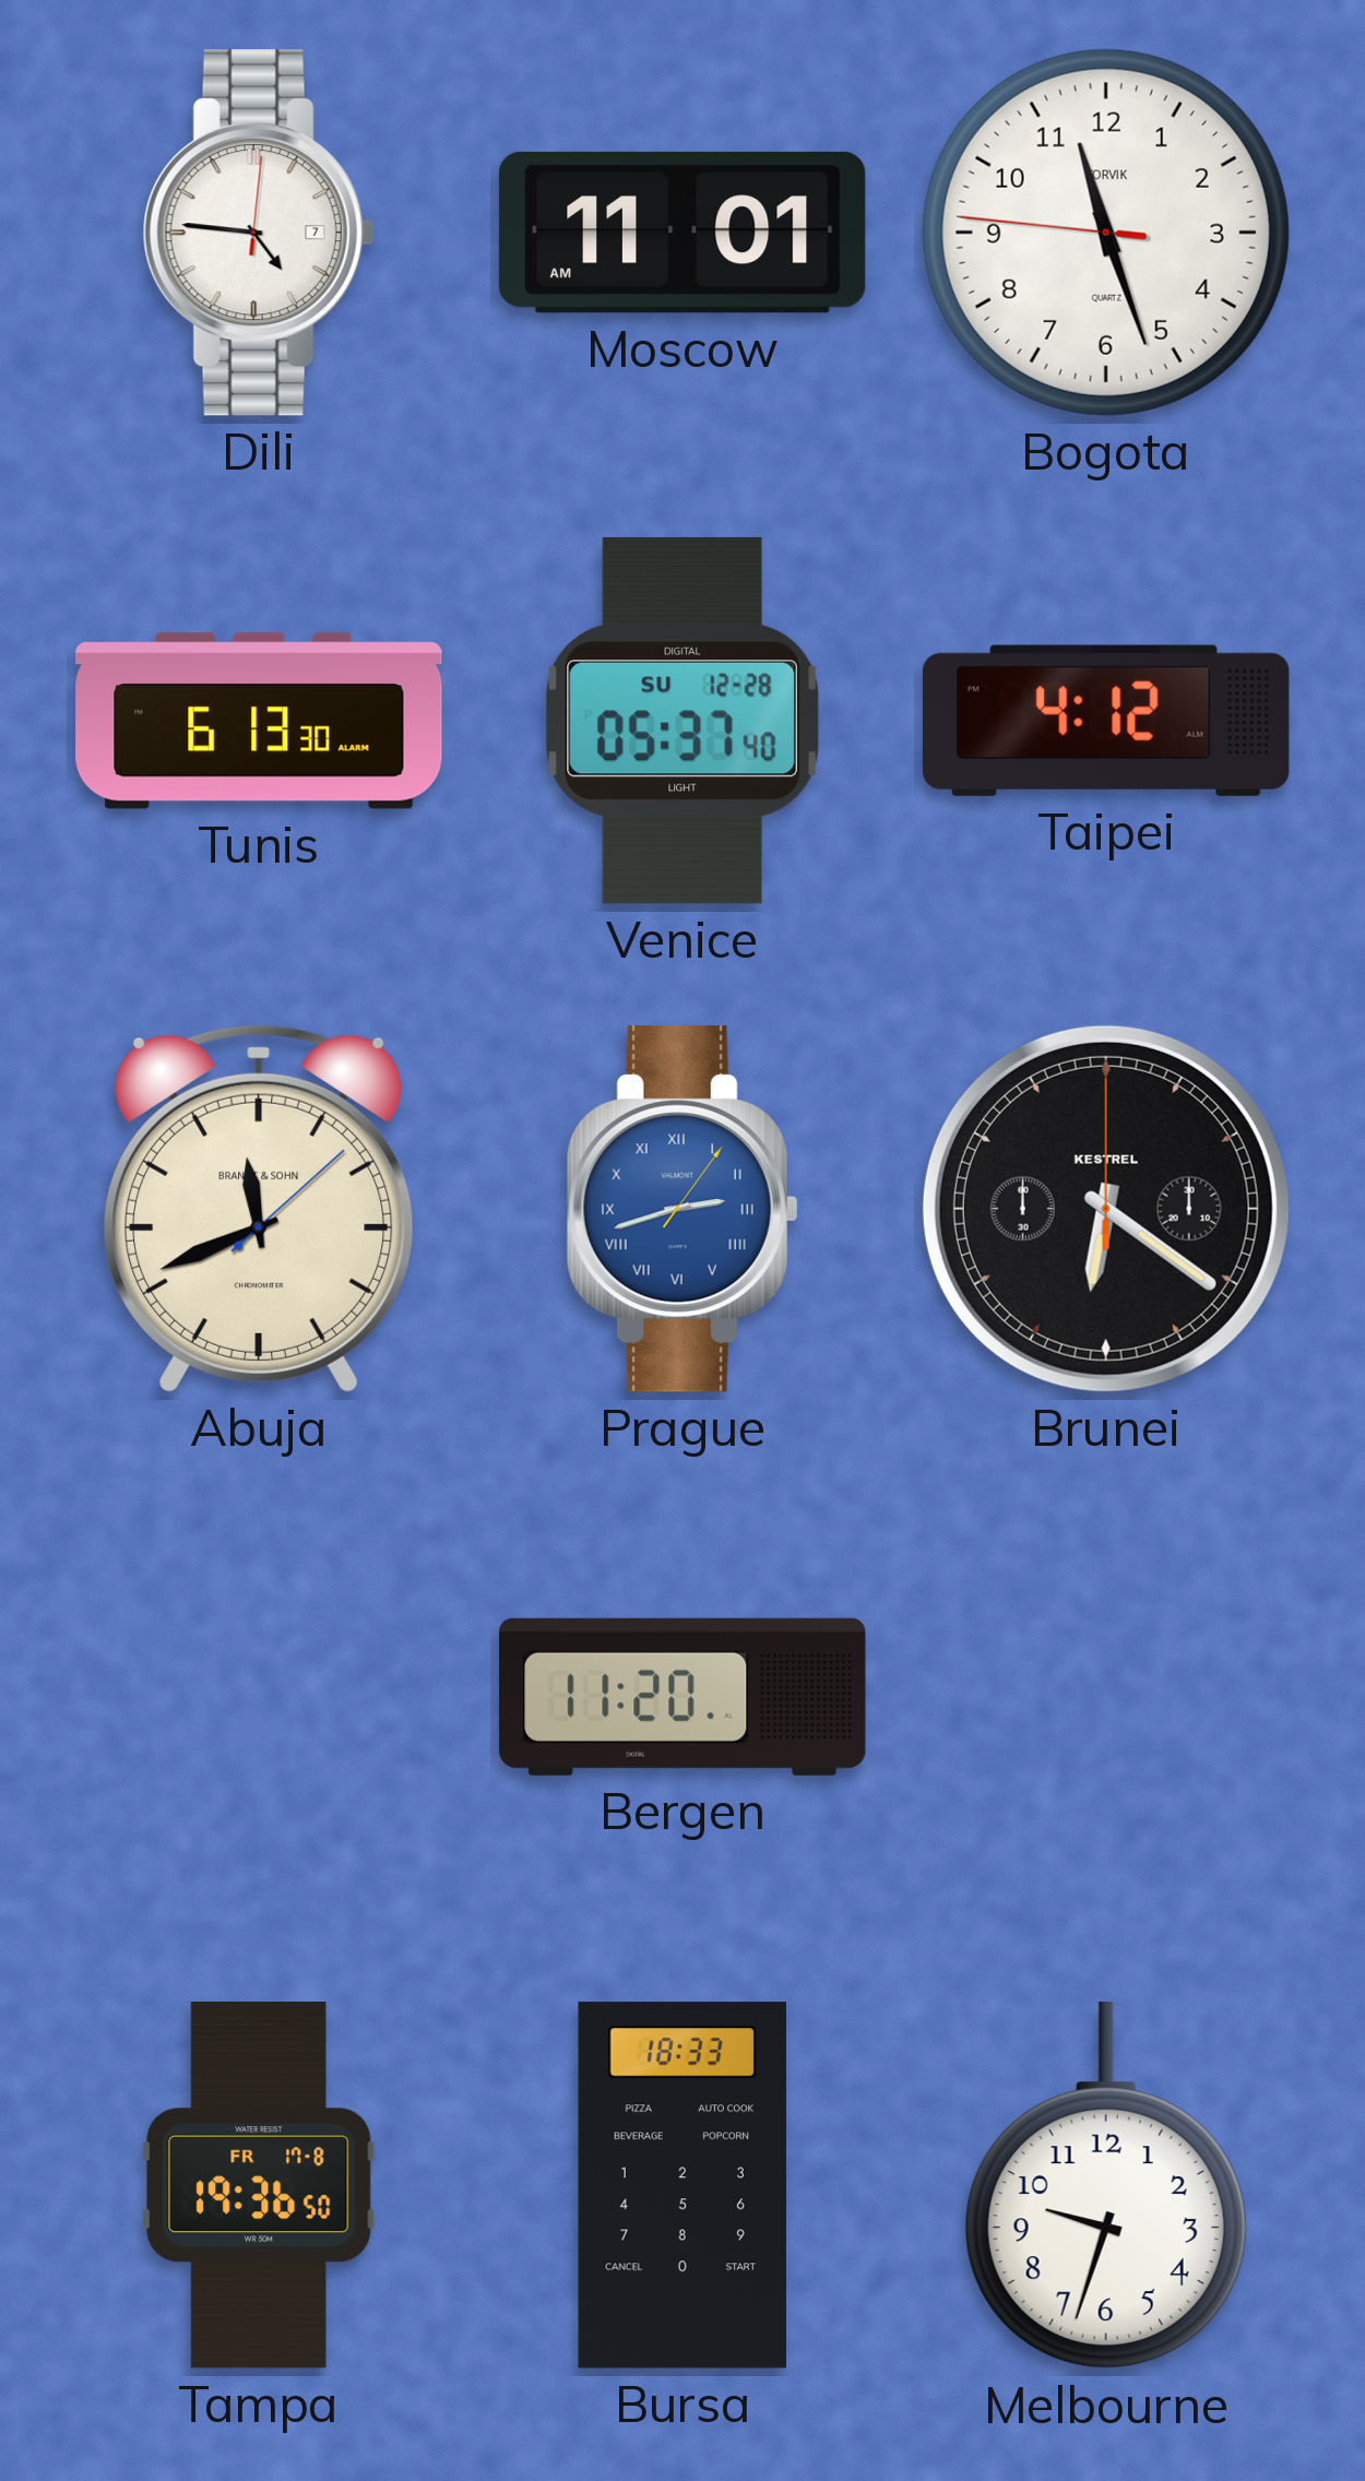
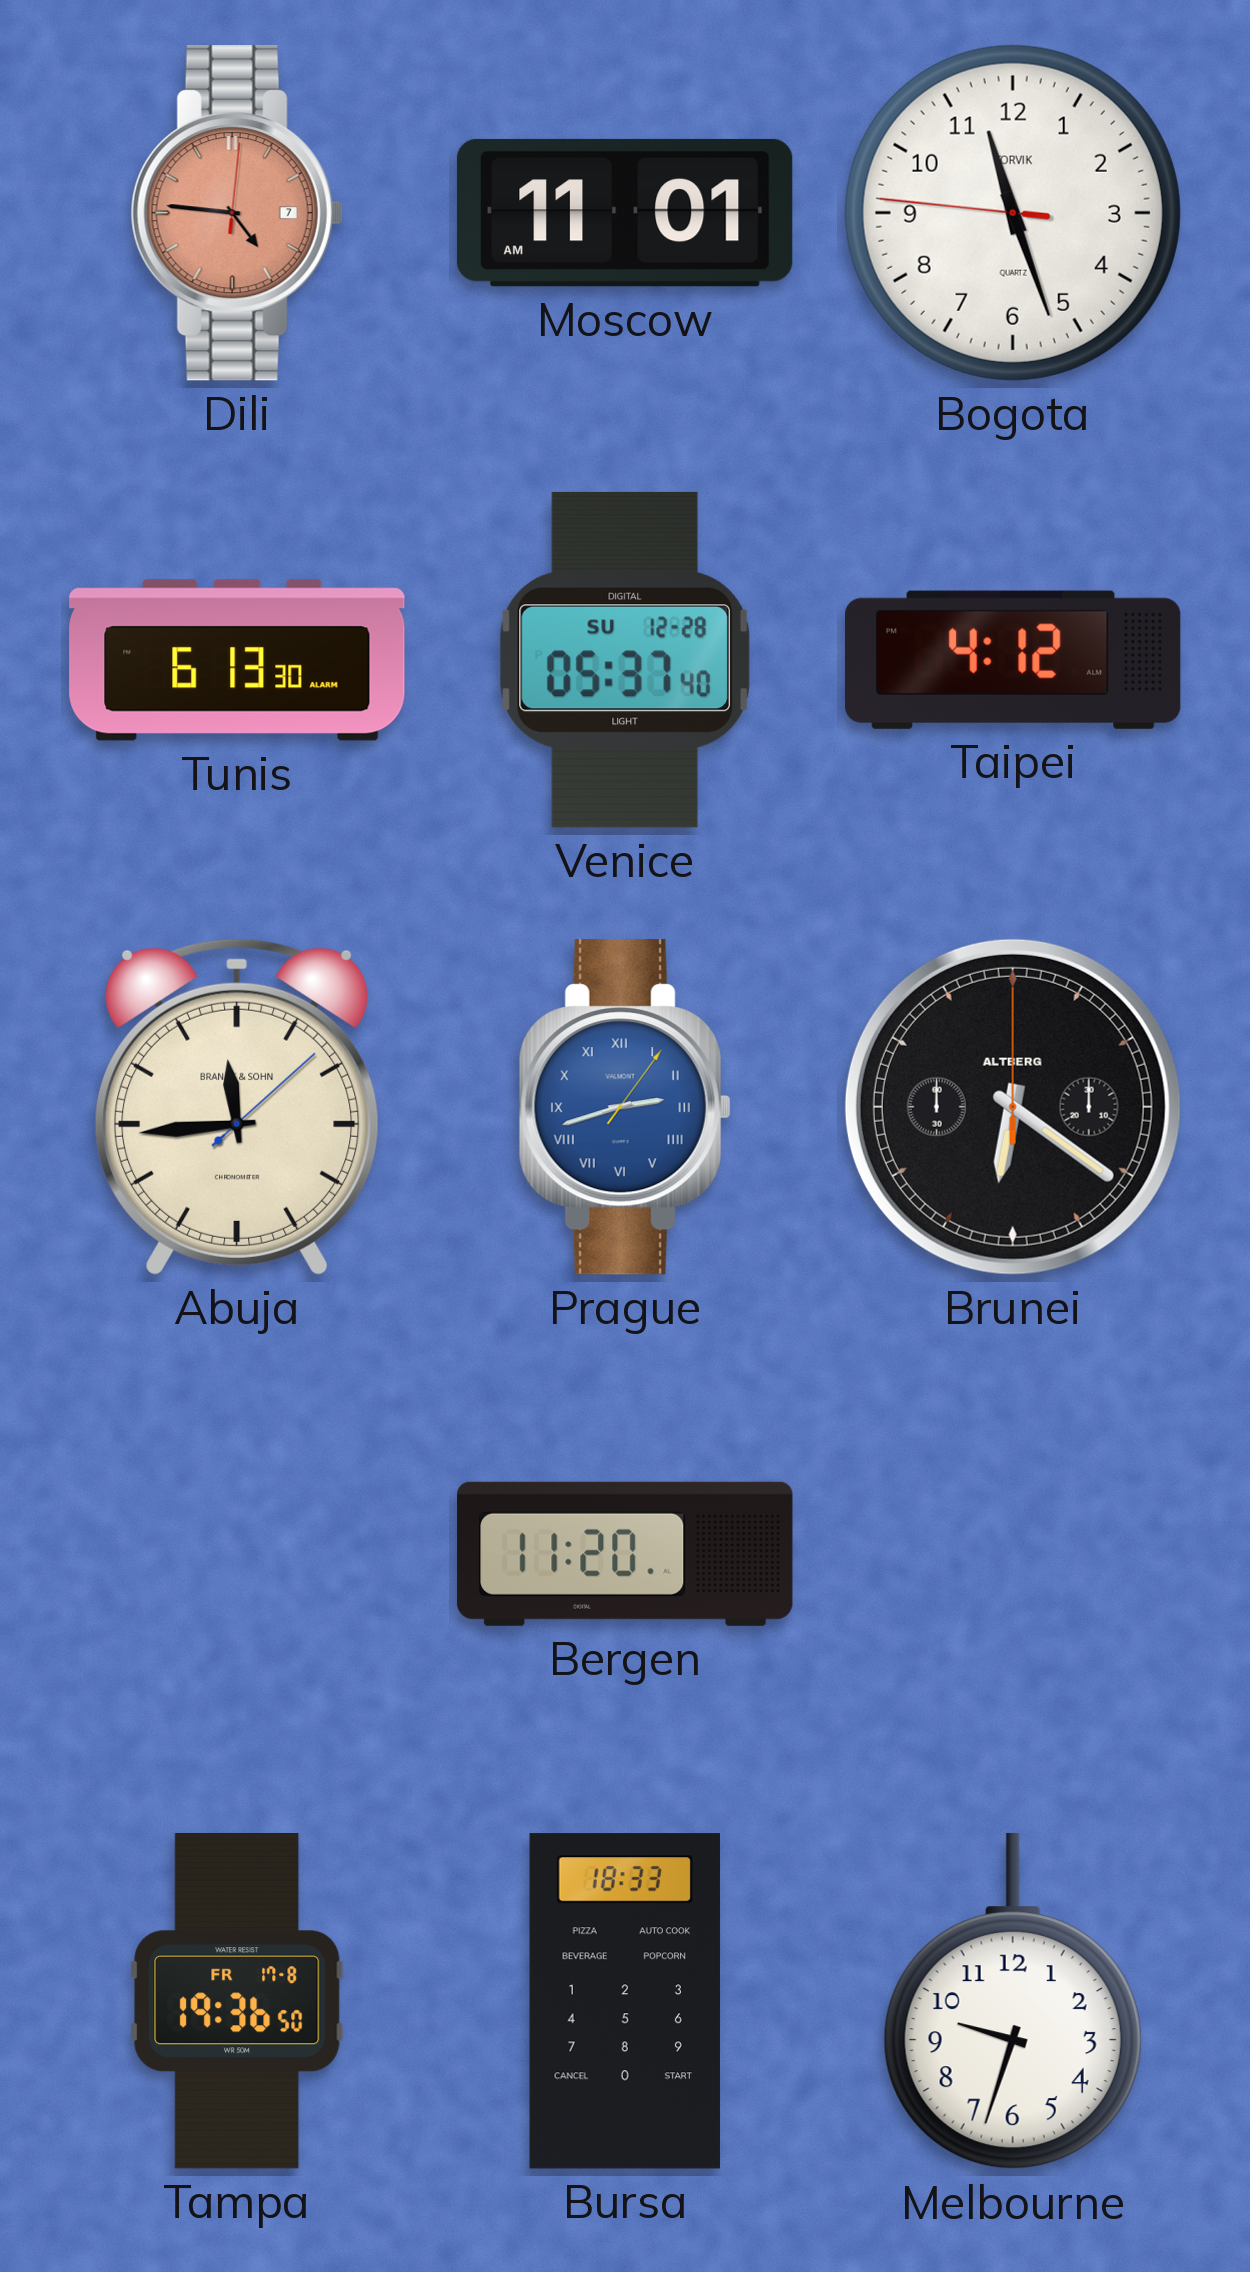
Dili dial: white -> salmon
Abuja: 11:41 -> 11:44
Brunei brand: KESTREL -> ALTBERG
